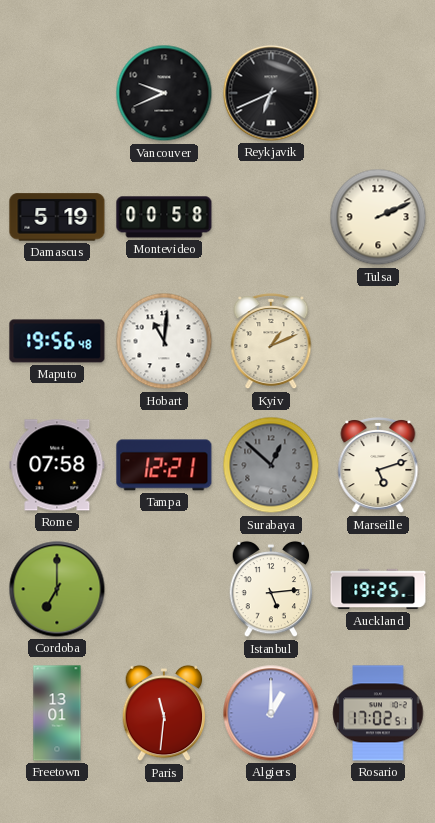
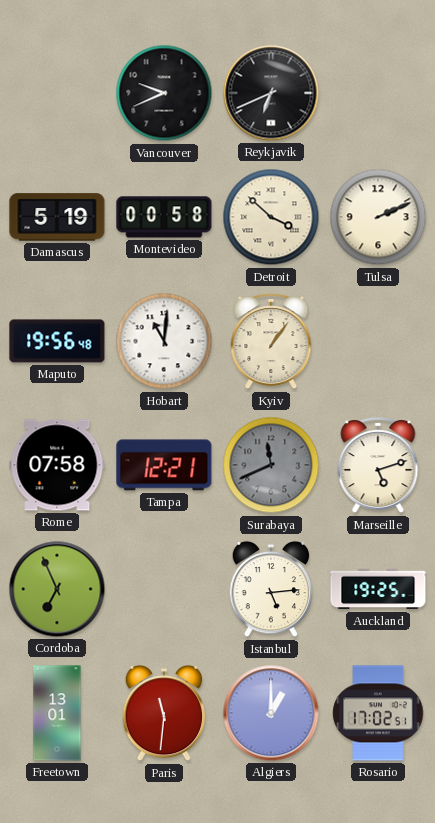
Detroit: none -> 3:52
Kyiv: 1:11 -> 1:06
Surabaya: 12:52 -> 11:41
Cordoba: 7:00 -> 6:56
